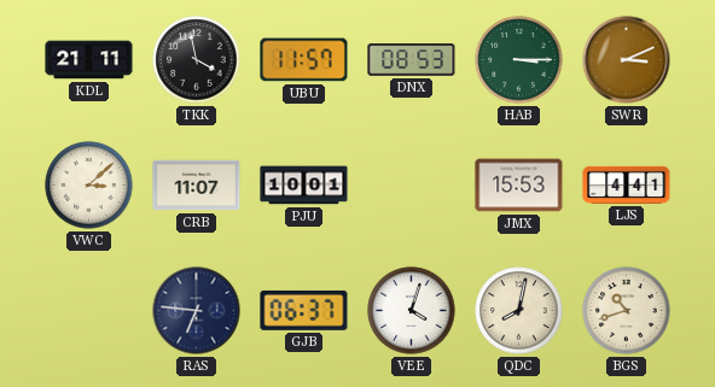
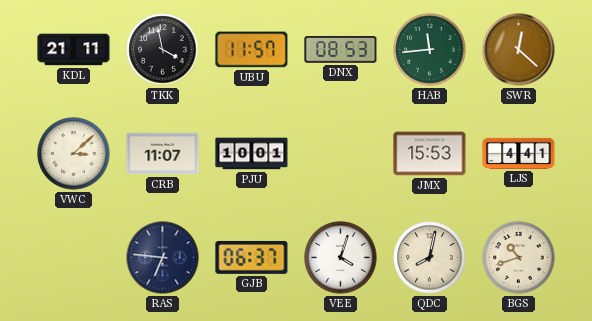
HAB: 3:15 -> 11:44
SWR: 3:11 -> 12:22
